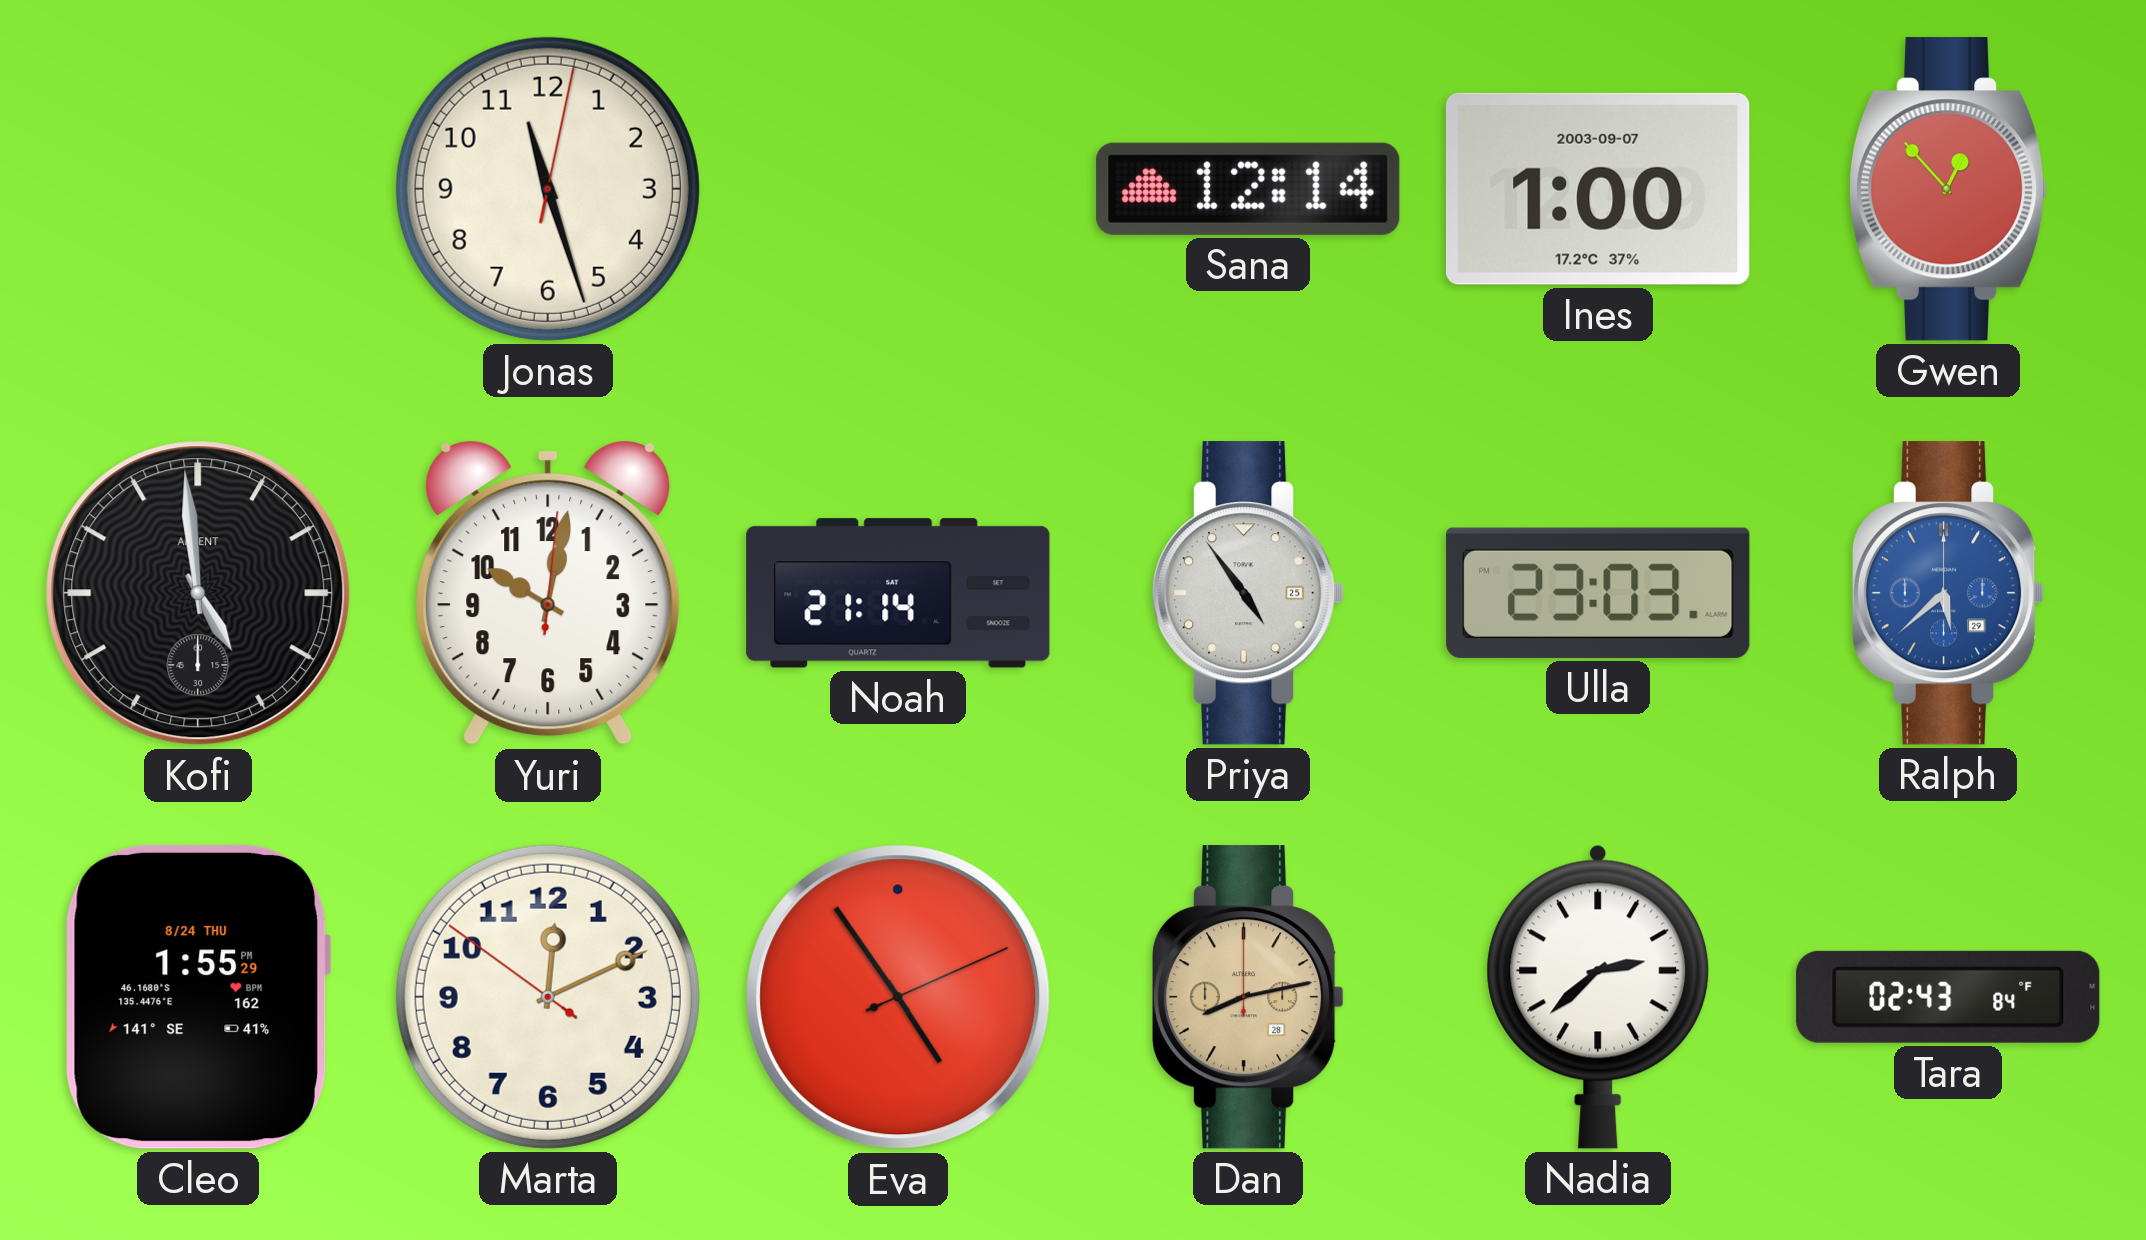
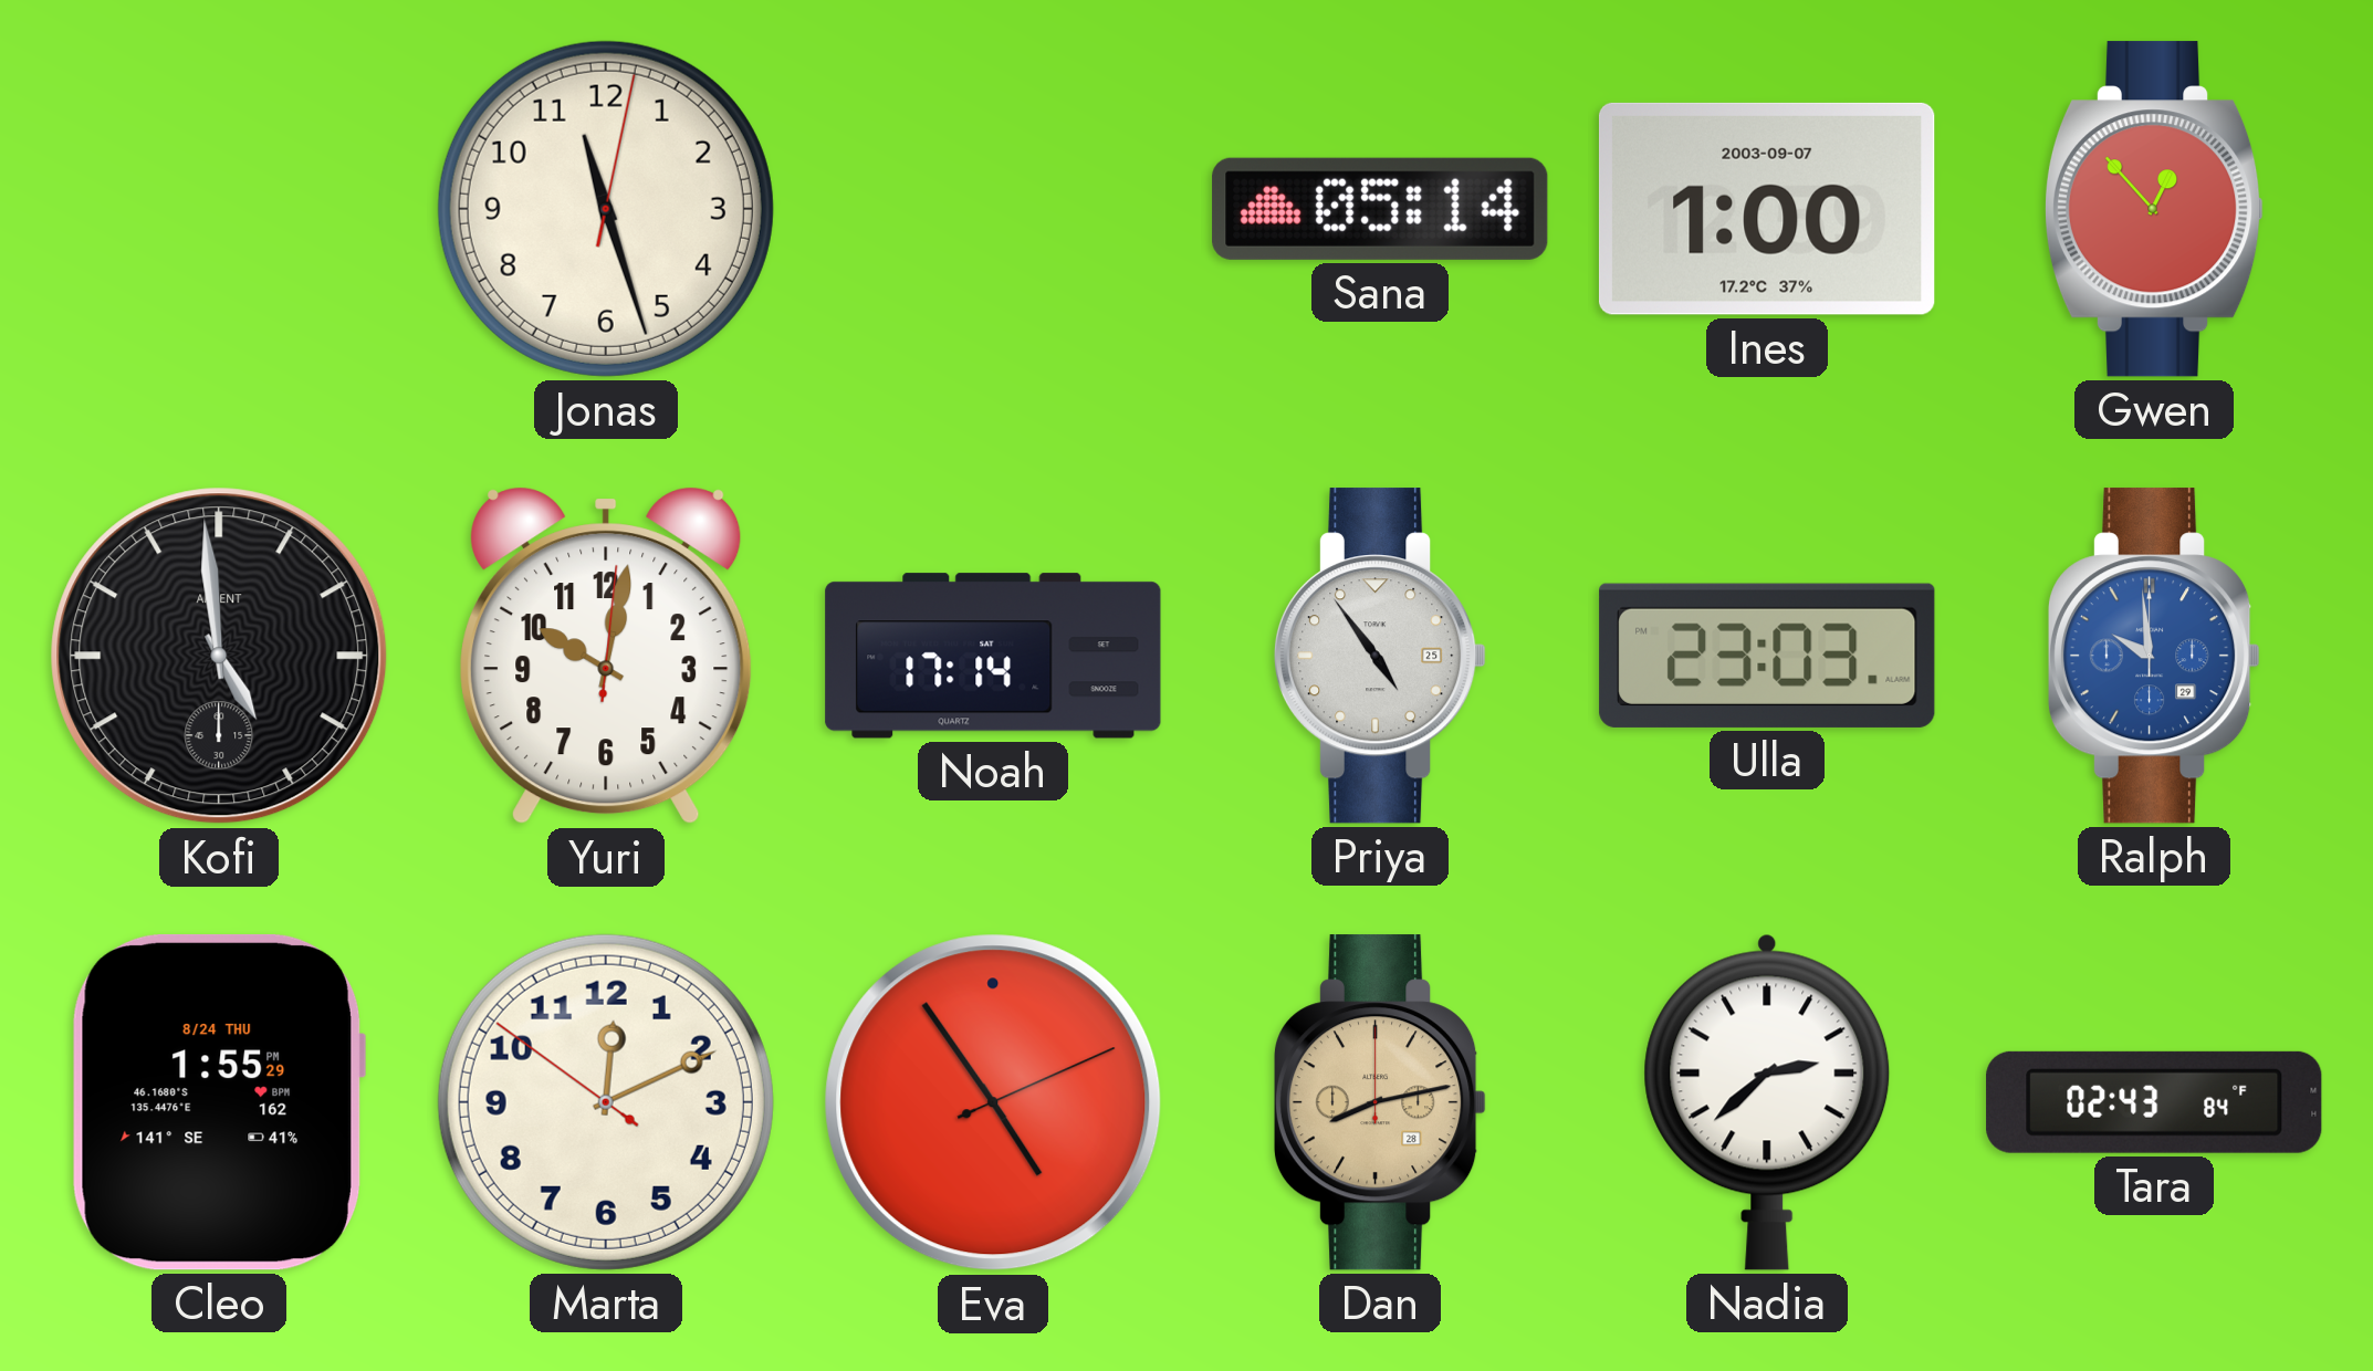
Sana: 12:14 -> 05:14
Noah: 21:14 -> 17:14
Ralph: 5:38 -> 9:59
